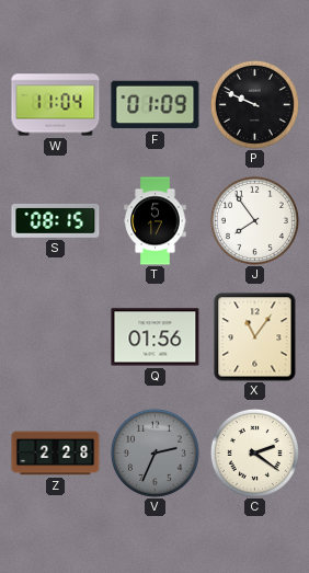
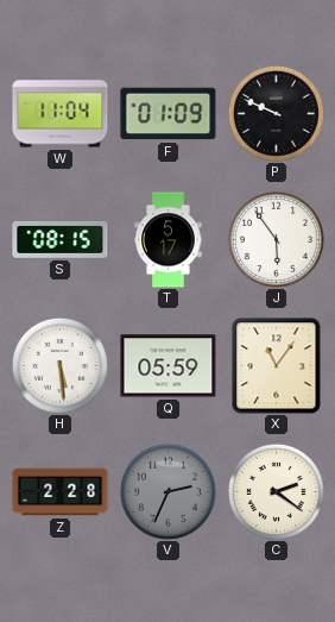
J: 7:54 -> 5:54
H: none -> 5:29
Q: 01:56 -> 05:59
